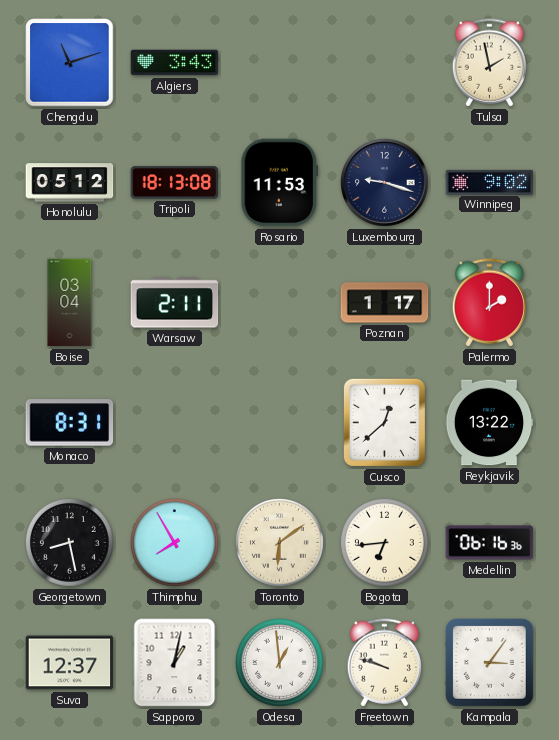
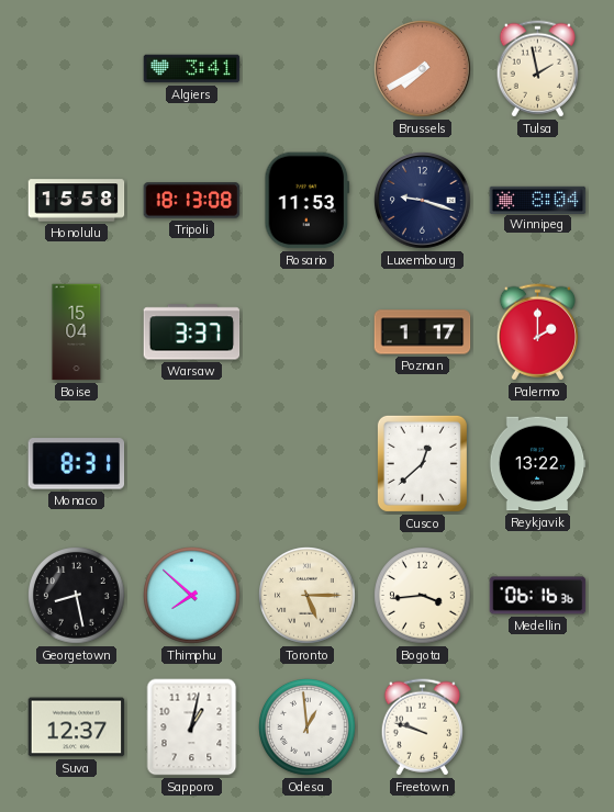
Chengdu: 11:12 -> none
Algiers: 3:43 -> 3:41
Brussels: none -> 7:40
Honolulu: 05:12 -> 15:58
Winnipeg: 9:02 -> 8:04
Boise: 03:04 -> 15:04
Warsaw: 2:11 -> 3:37
Thimphu: 7:55 -> 7:52
Toronto: 6:09 -> 5:15
Bogota: 6:44 -> 3:44
Kampala: 3:06 -> none
